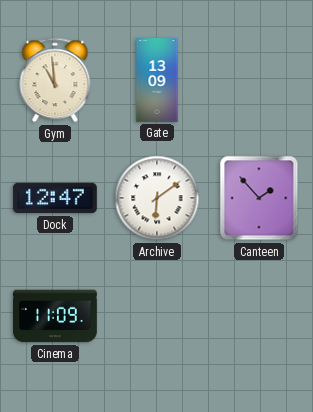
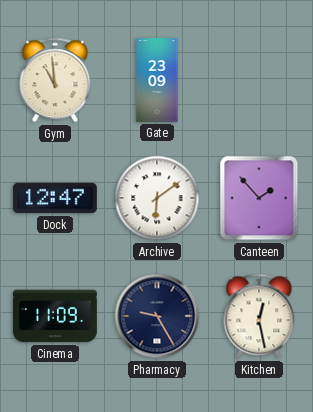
Gate: 13:09 -> 23:09
Pharmacy: none -> 9:25
Kitchen: none -> 12:28
